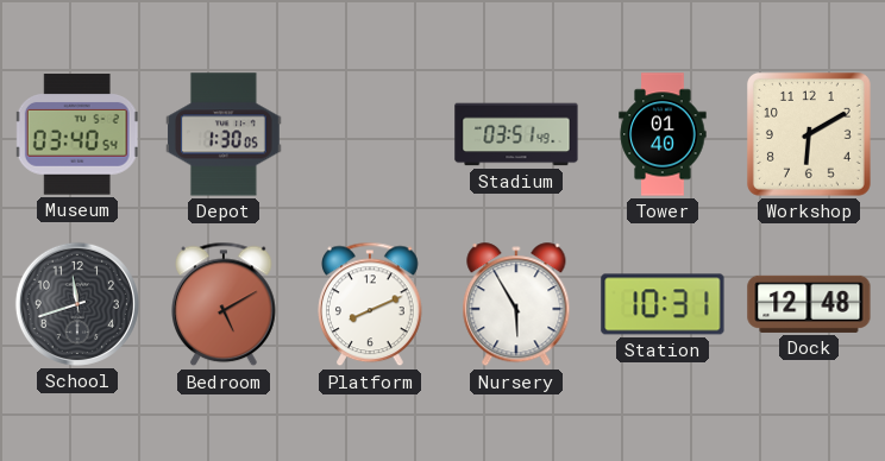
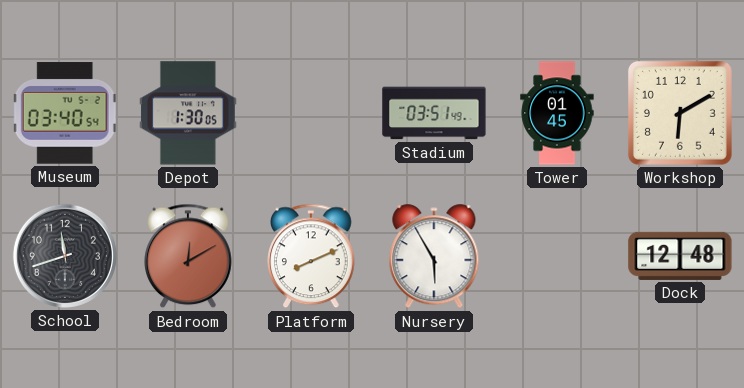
Tower: 01:40 -> 01:45
Bedroom: 5:10 -> 12:10
Station: 10:31 -> none
